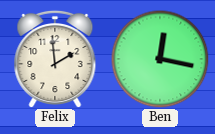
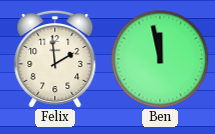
Ben: 12:17 -> 11:58
